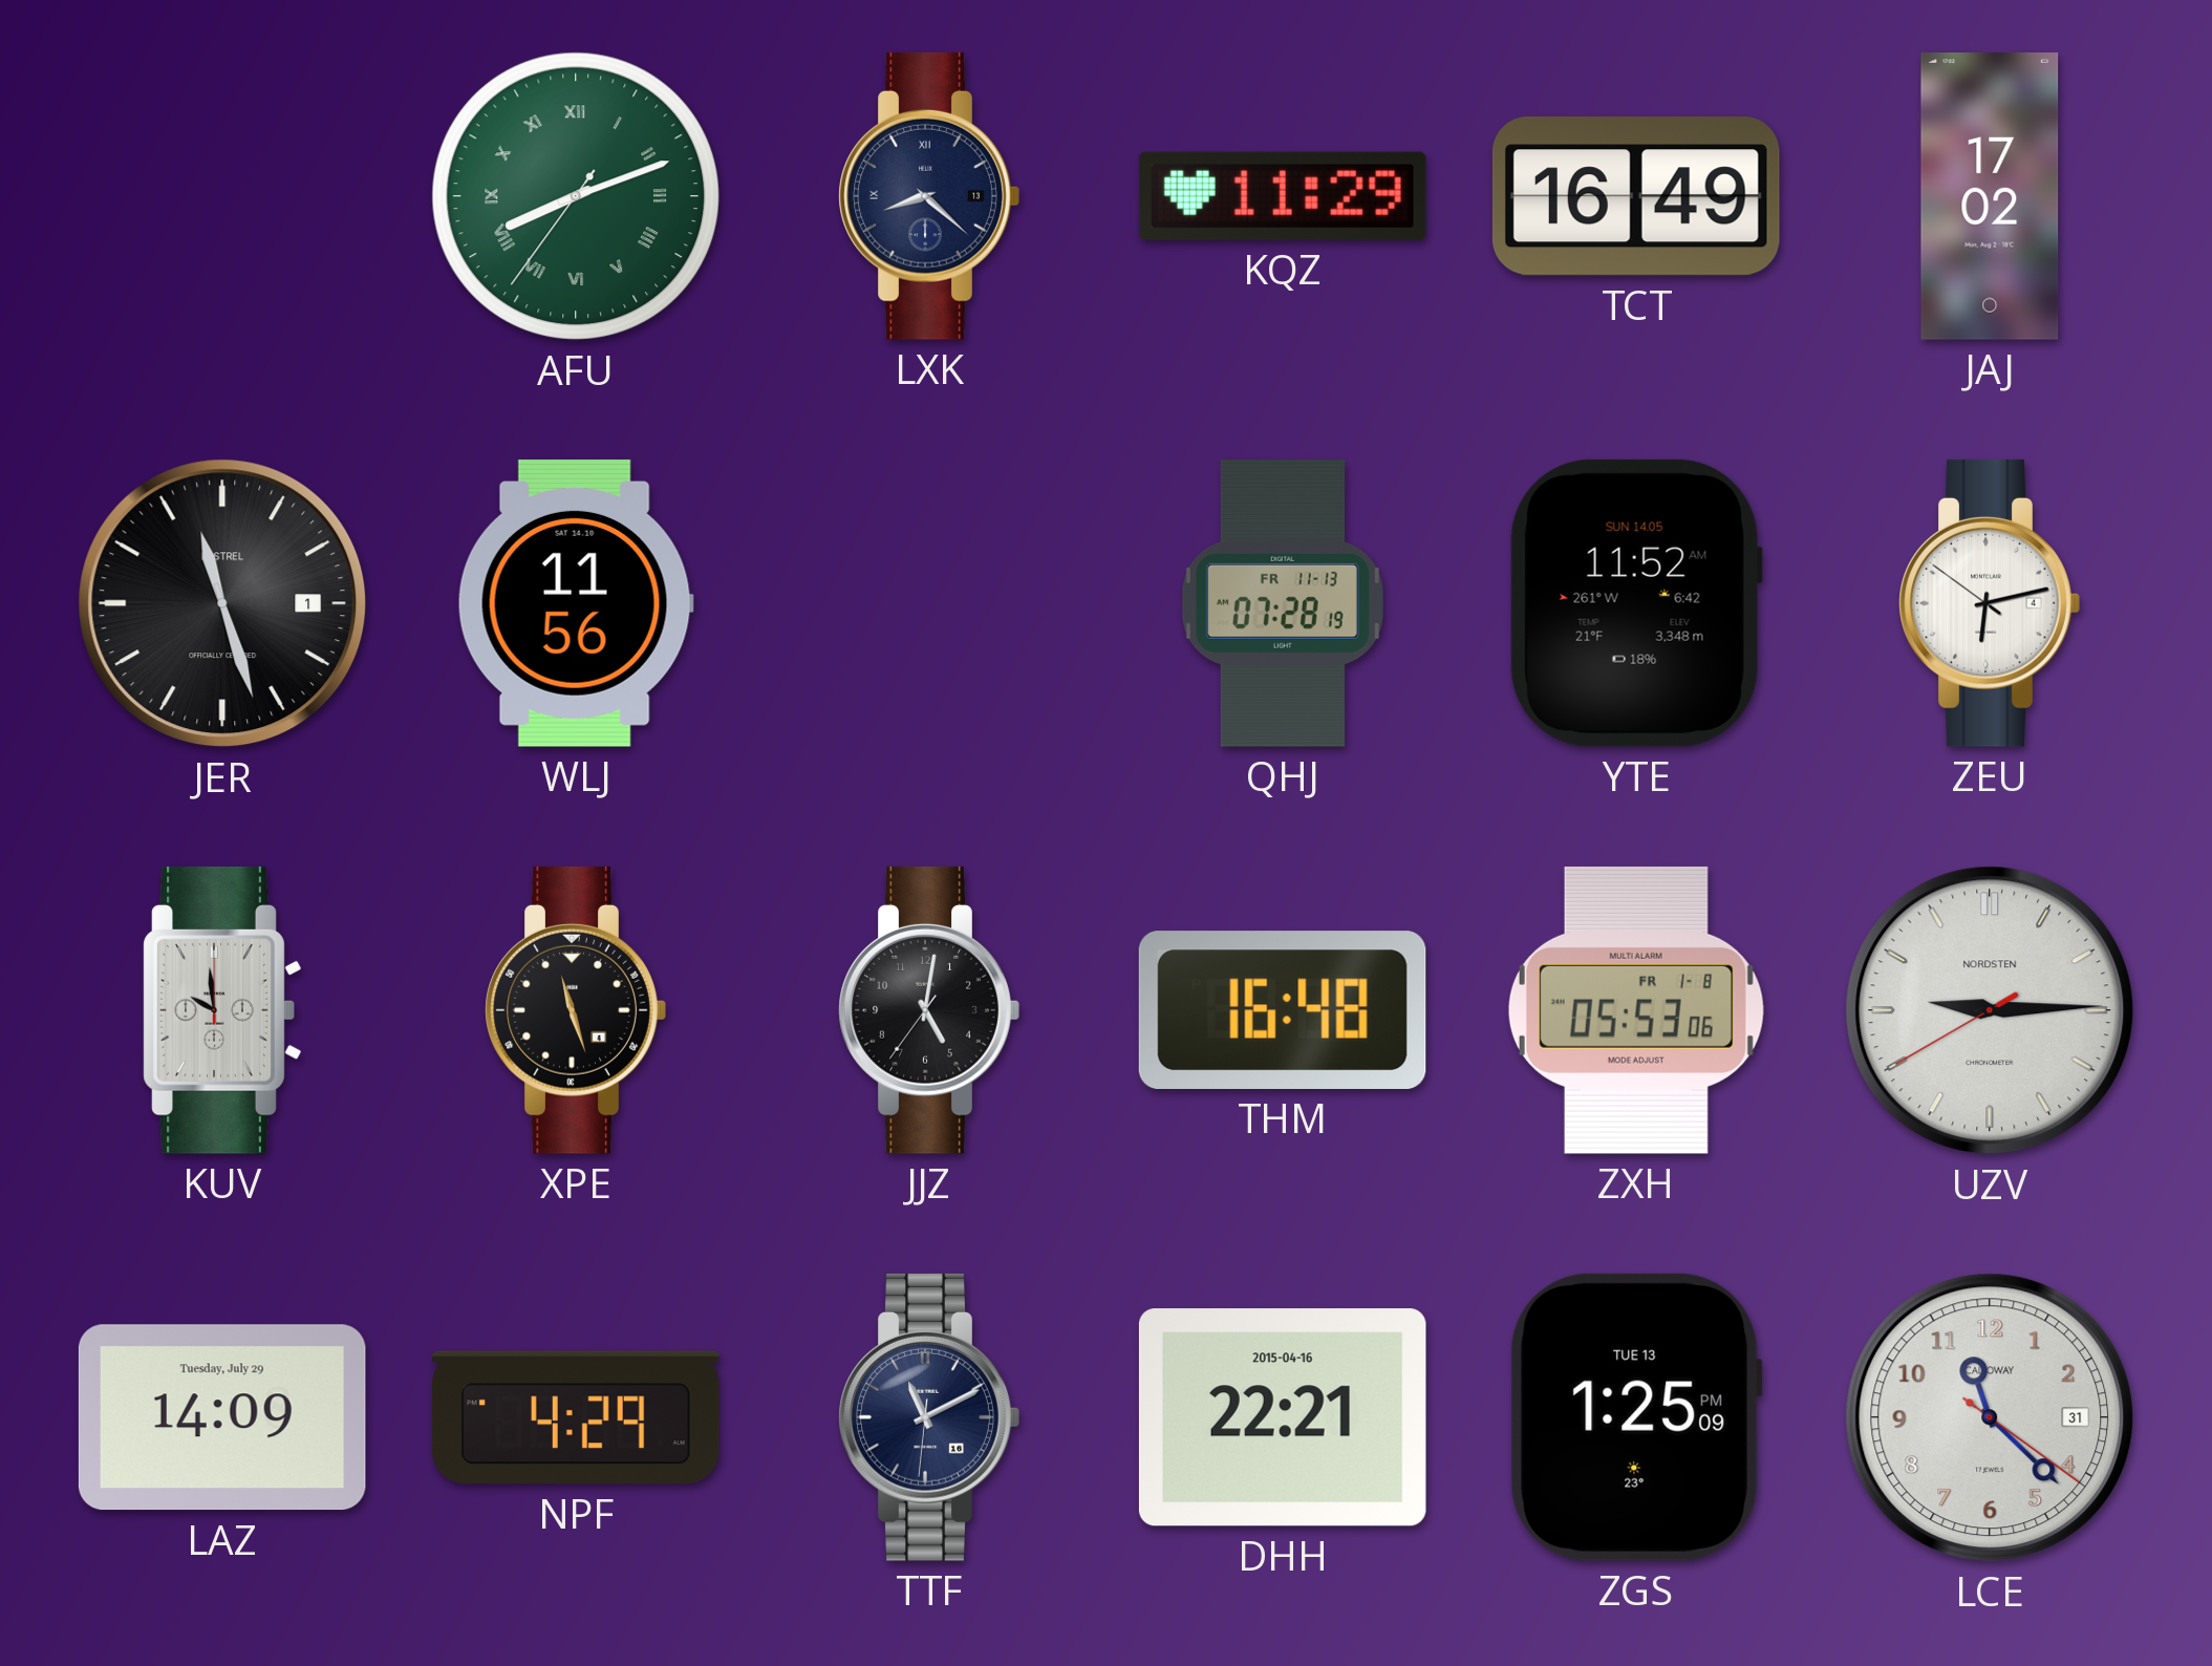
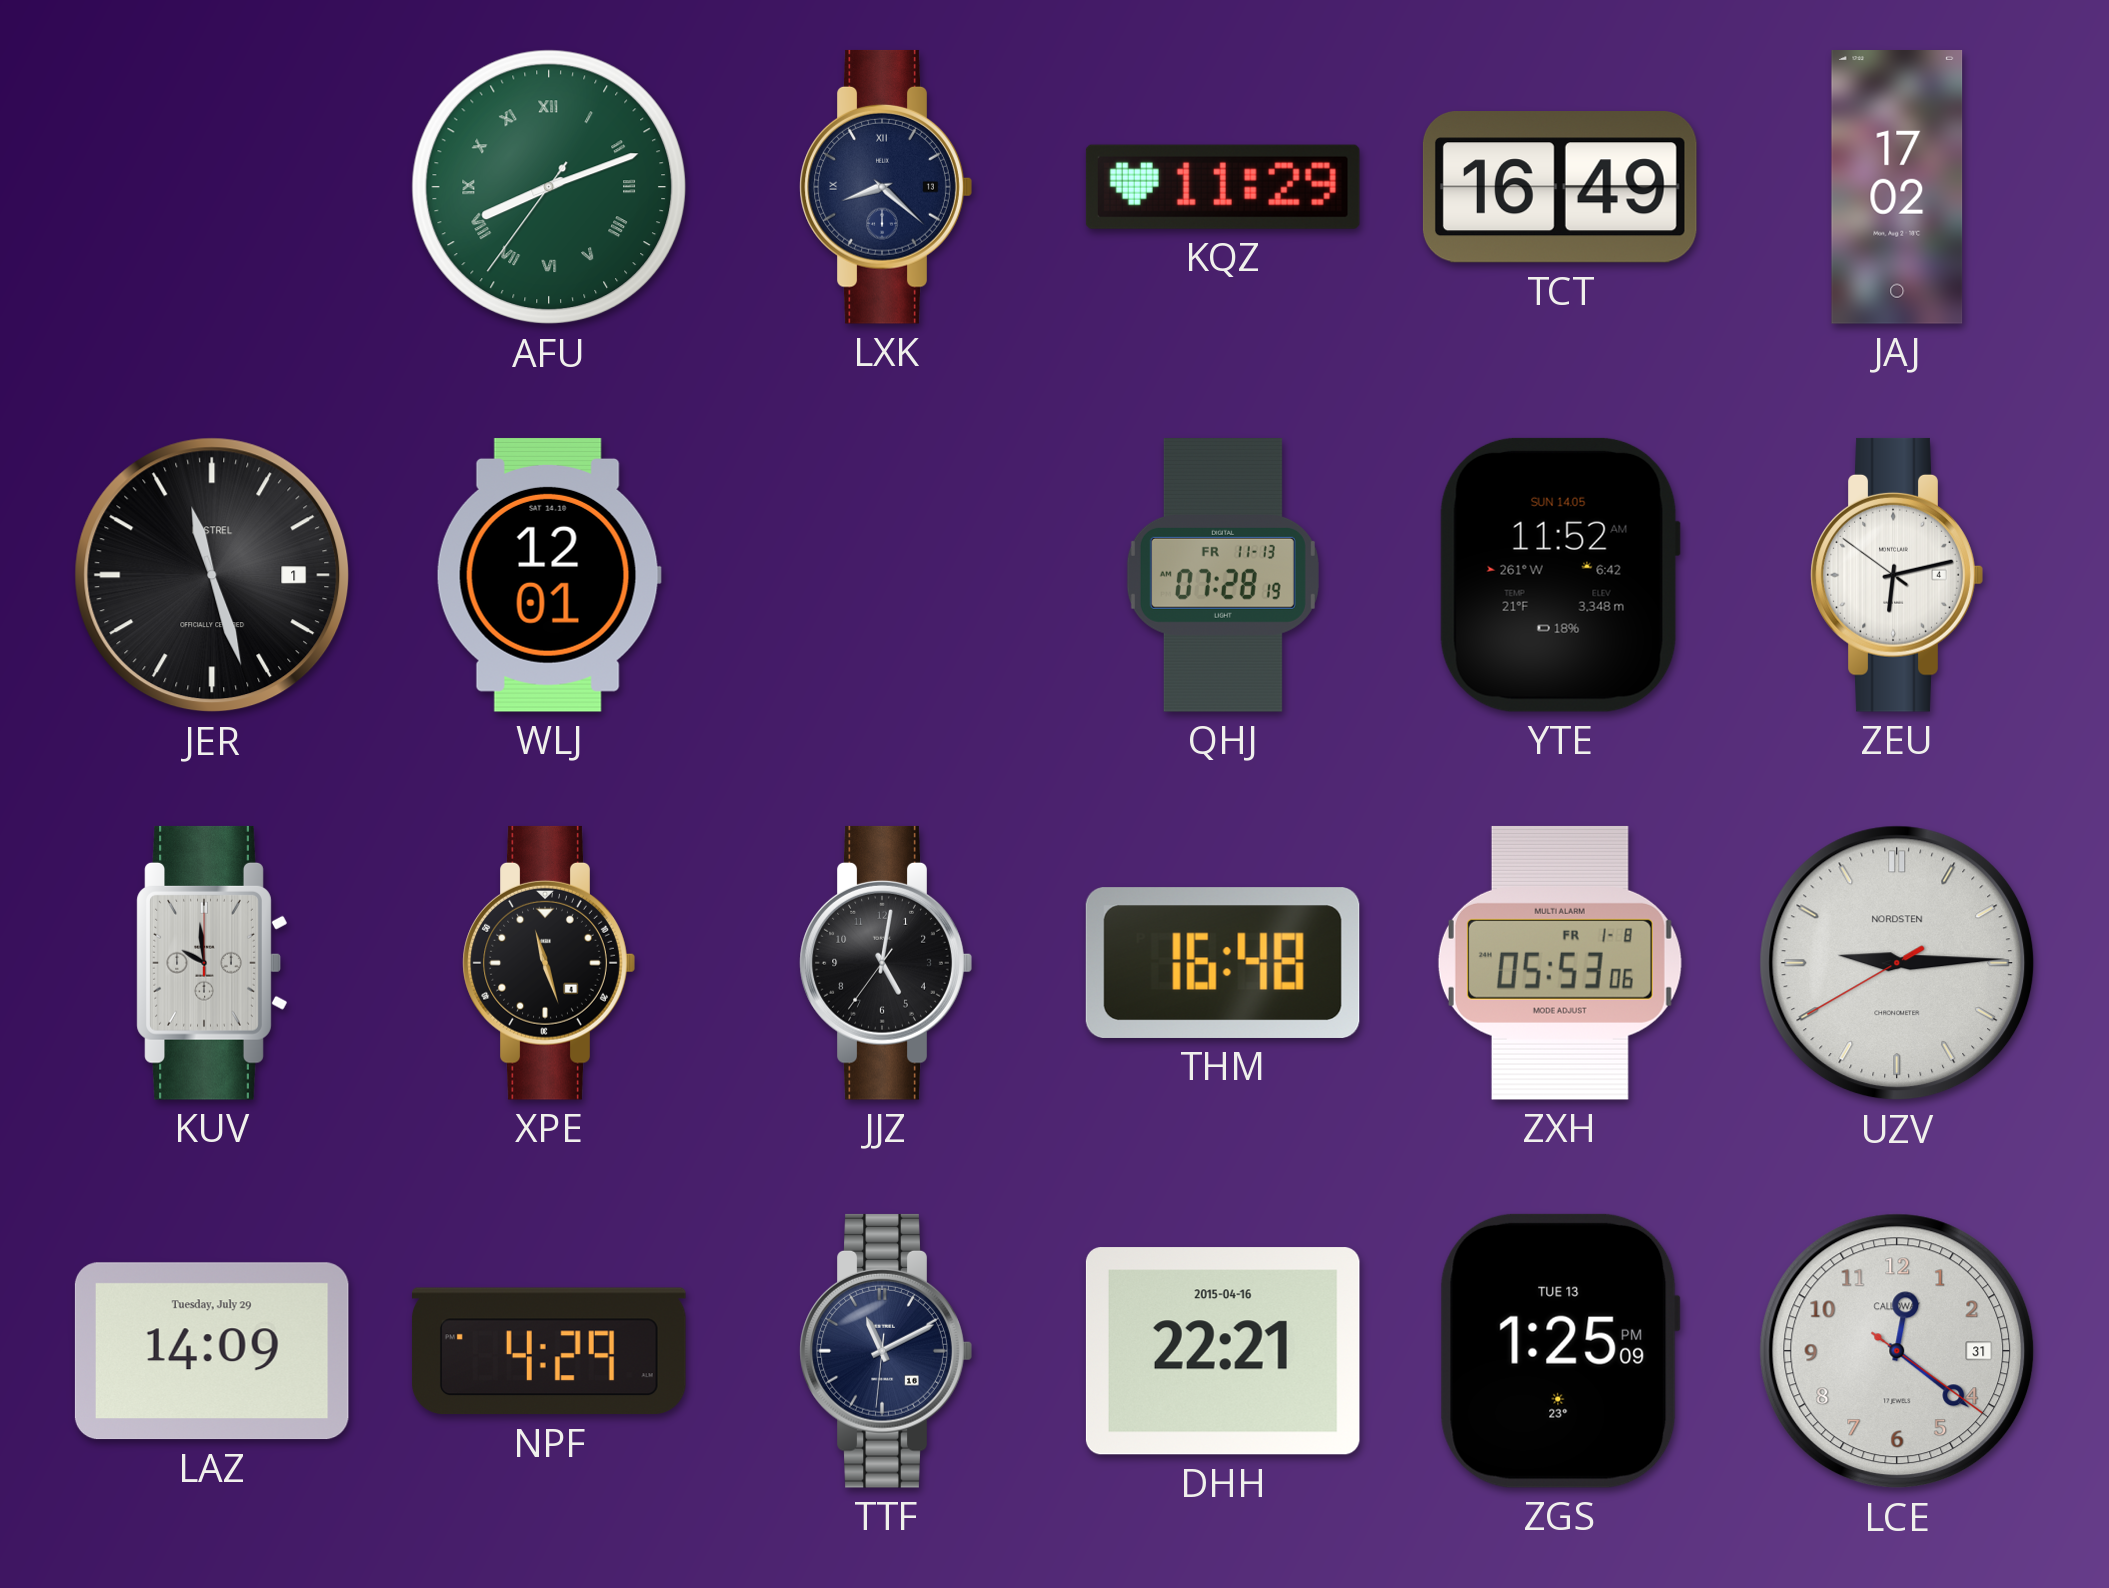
WLJ: 11:56 -> 12:01
LCE: 11:22 -> 12:21
